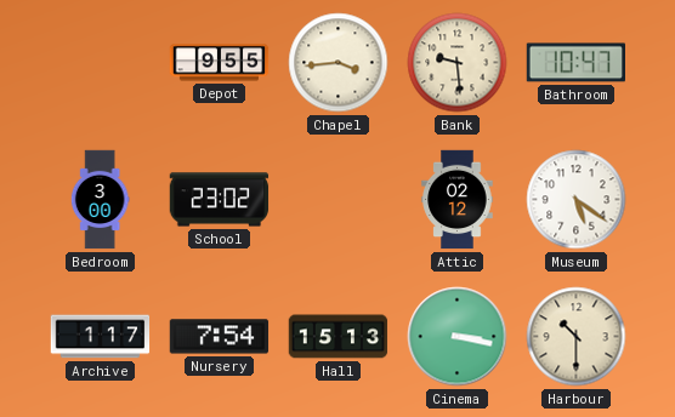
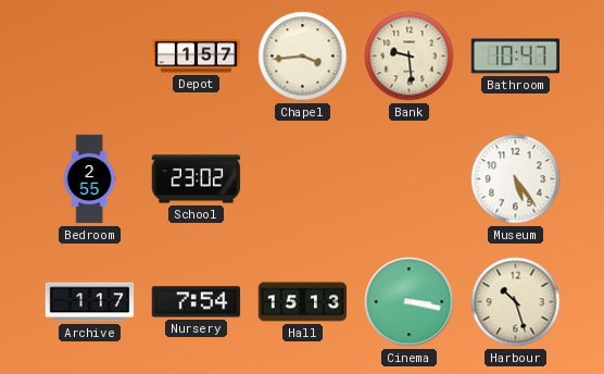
Depot: 9:55 -> 1:57
Bedroom: 3:00 -> 2:55
Attic: 02:12 -> none
Museum: 5:21 -> 5:24
Harbour: 10:30 -> 10:27
